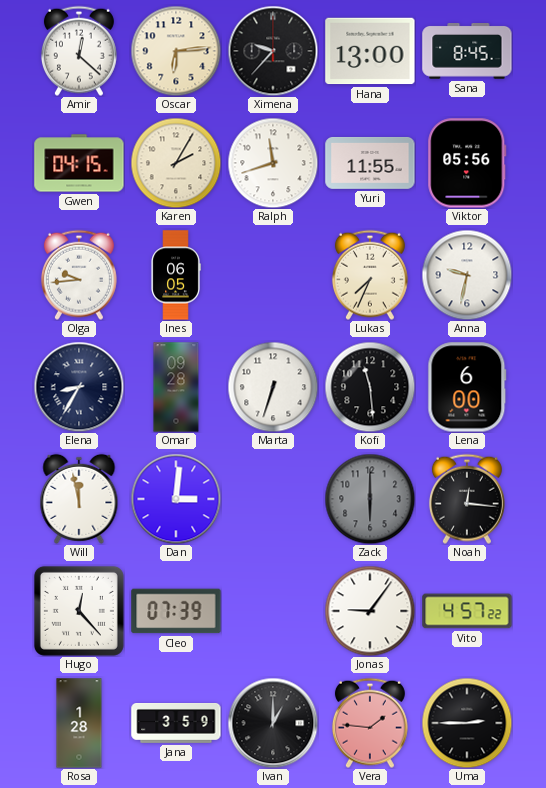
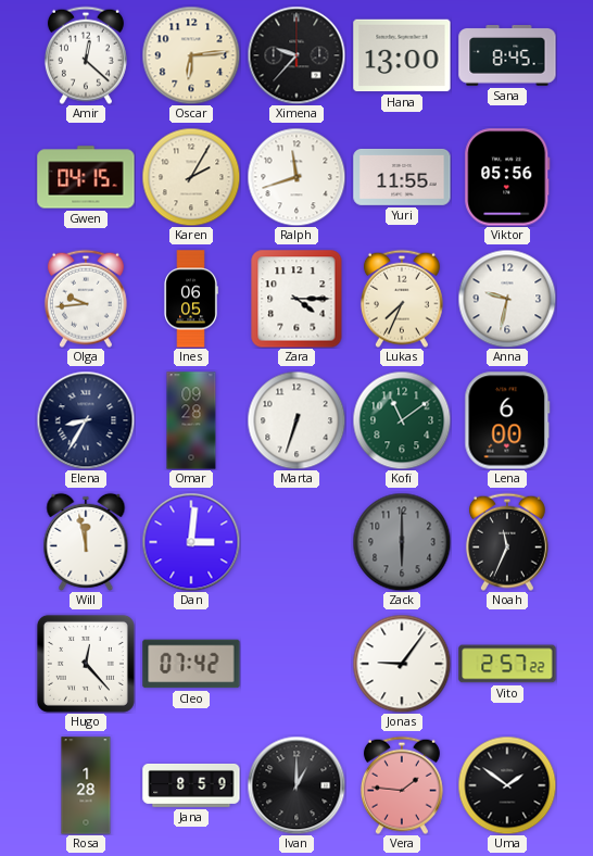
Zara: none -> 4:15
Kofi: 11:29 -> 11:09
Kofi dial: black -> green
Noah: 12:16 -> 11:34
Cleo: 07:39 -> 07:42
Vito: 4:57 -> 2:57
Jana: 3:59 -> 8:59
Uma: 2:45 -> 1:51
